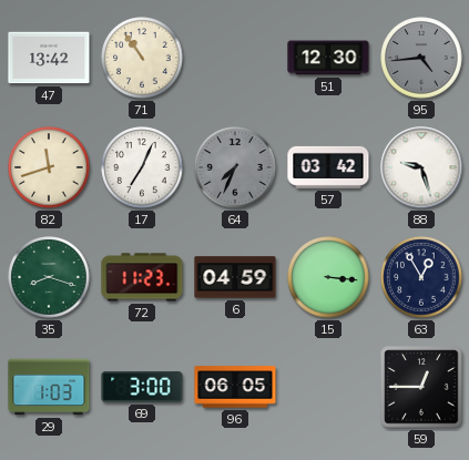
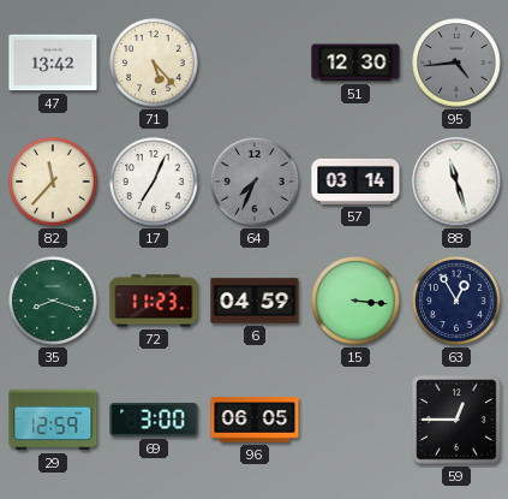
71: 10:54 -> 5:23
82: 11:42 -> 11:37
57: 03:42 -> 03:14
88: 9:27 -> 11:27
29: 1:03 -> 12:59
